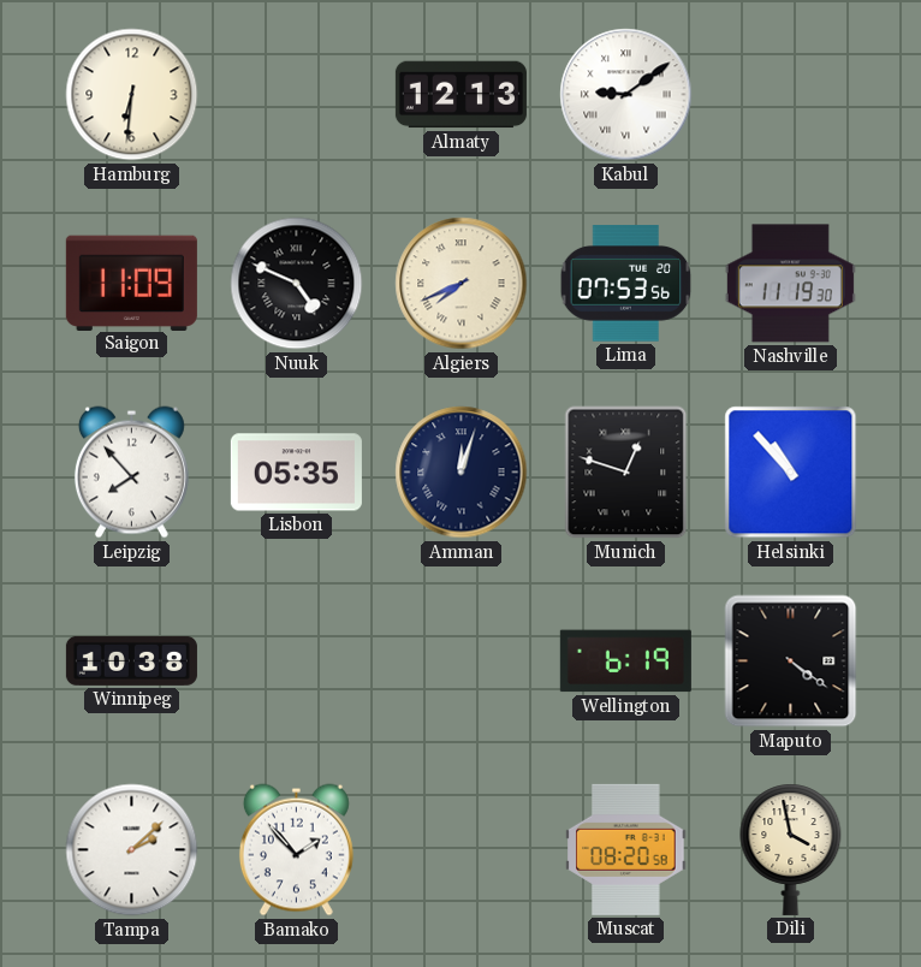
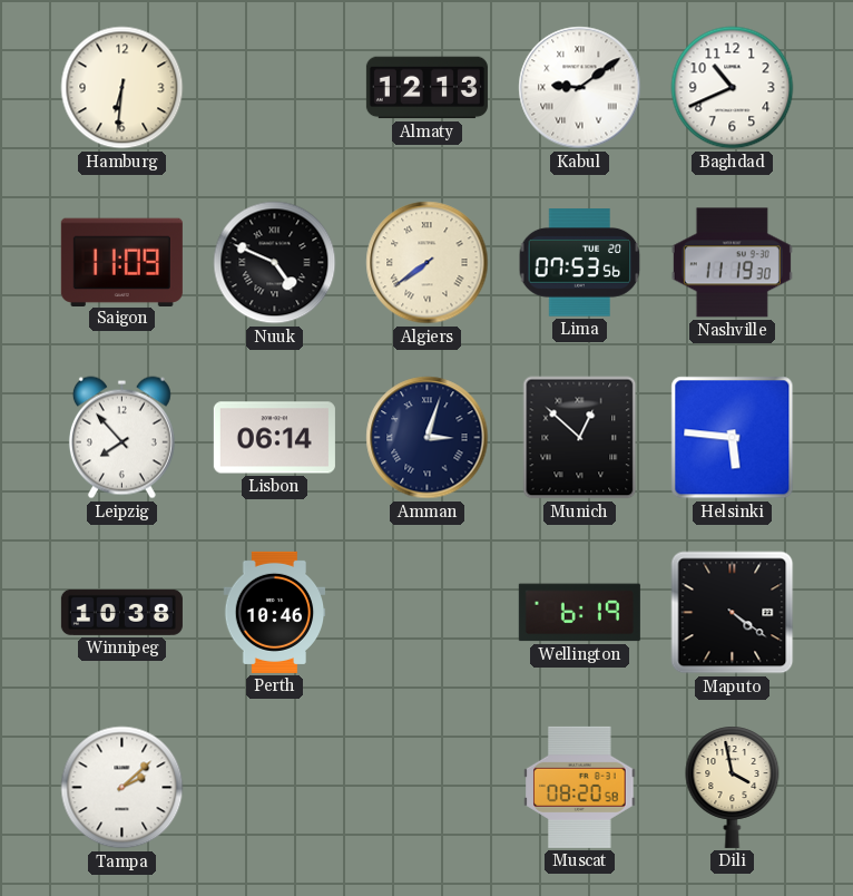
Baghdad: none -> 10:41
Algiers: 7:41 -> 7:39
Lisbon: 05:35 -> 06:14
Amman: 12:03 -> 3:03
Munich: 12:48 -> 12:52
Helsinki: 10:53 -> 5:46
Perth: none -> 10:46
Bamako: 1:53 -> none
